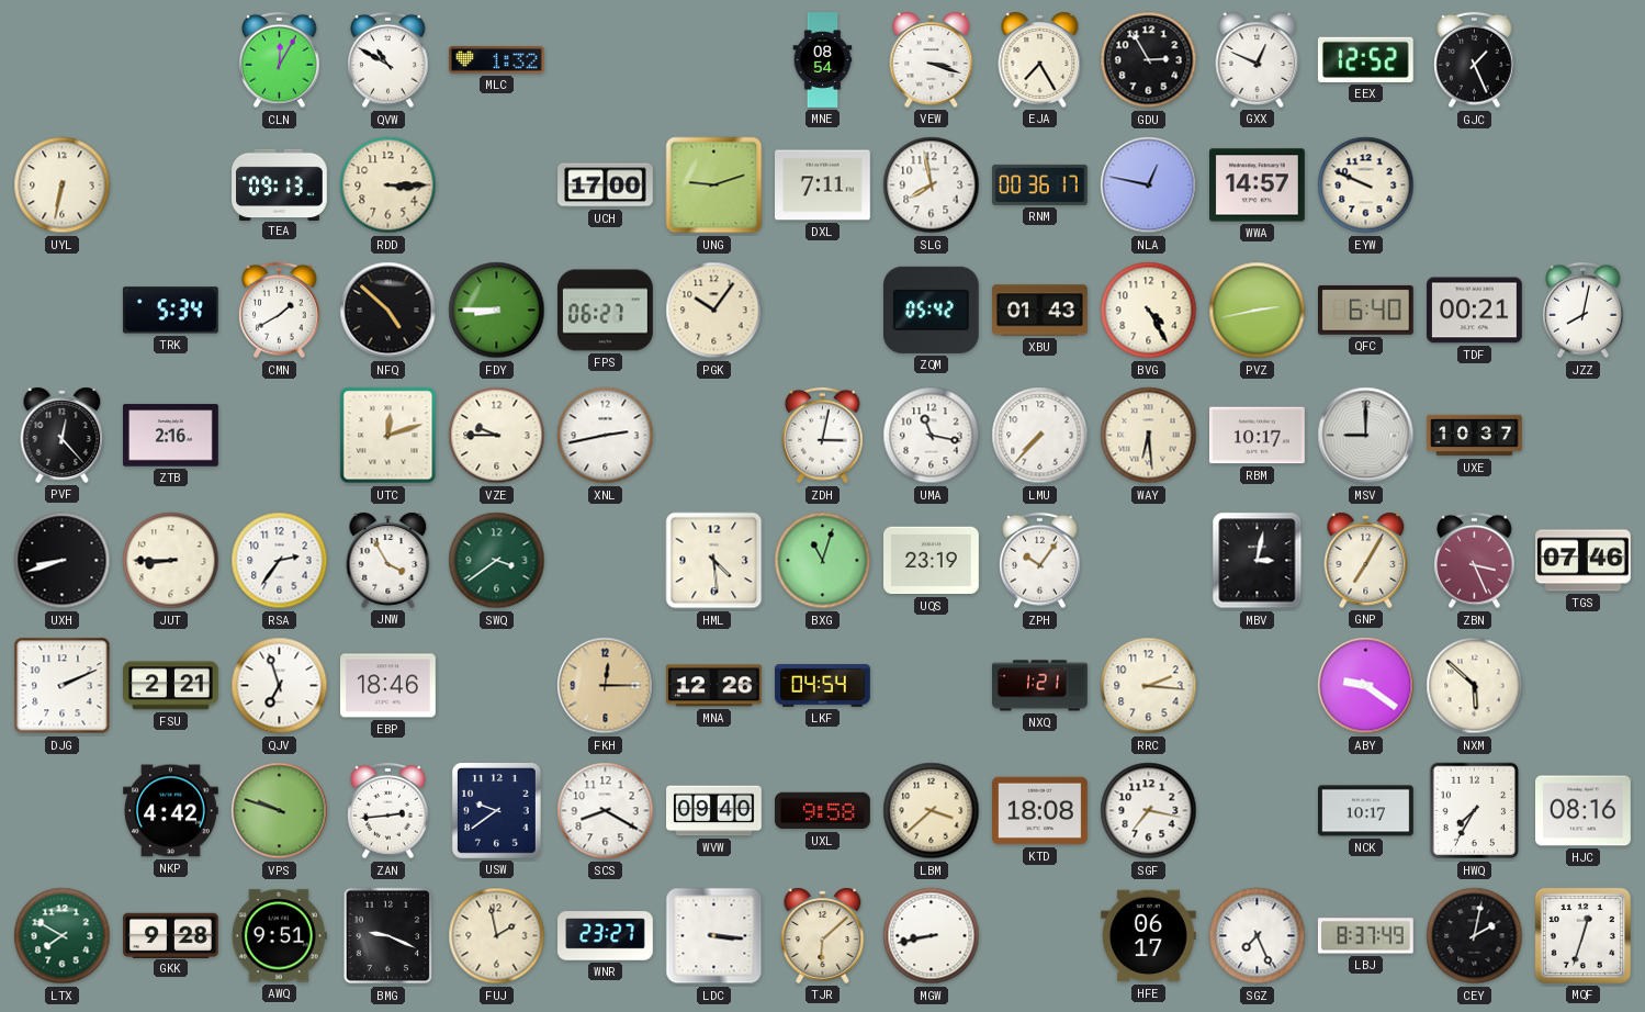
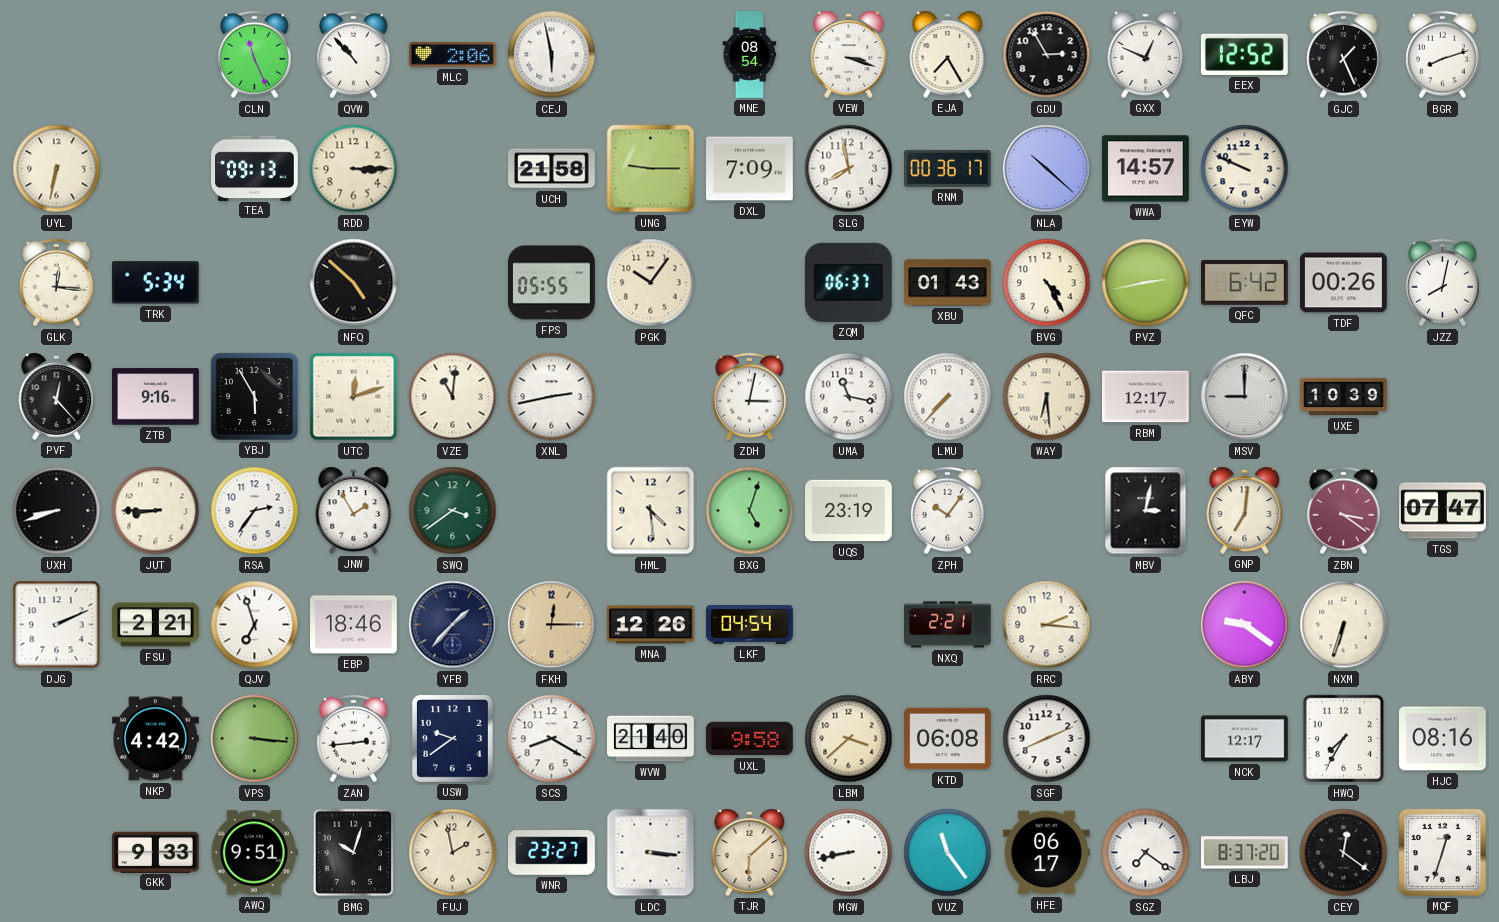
CLN: 12:05 -> 11:26
QVW: 10:50 -> 10:53
MLC: 1:32 -> 2:06
CEJ: none -> 5:58
BGR: none -> 8:12
UCH: 17:00 -> 21:58
UNG: 9:12 -> 9:15
DXL: 7:11 -> 7:09
NLA: 12:47 -> 10:22
GLK: none -> 12:16
CMN: 1:40 -> none
FDY: 8:45 -> none
FPS: 06:27 -> 05:55
ZQM: 05:42 -> 06:37
QFC: 6:40 -> 6:42
TDF: 00:21 -> 00:26
ZTB: 2:16 -> 9:16
YBJ: none -> 5:55
VZE: 9:45 -> 11:01
RBM: 10:17 -> 12:17
UXE: 10:37 -> 10:39
JNW: 3:55 -> 1:55
BXG: 11:03 -> 5:03
GNP: 7:05 -> 7:01
ZBN: 3:26 -> 3:21
TGS: 07:46 -> 07:47
YFB: none -> 1:37
NXQ: 1:21 -> 2:21
NXM: 5:52 -> 6:33
VPS: 9:48 -> 3:16
WVW: 09:40 -> 21:40
KTD: 18:08 -> 06:08
SGF: 7:17 -> 8:11
NCK: 10:17 -> 12:17
LTX: 7:50 -> none
GKK: 9:28 -> 9:33
BMG: 9:19 -> 10:03
VUZ: none -> 11:24
SGZ: 7:26 -> 7:21
LBJ: 8:37:49 -> 8:37:20
CEY: 2:02 -> 12:21
